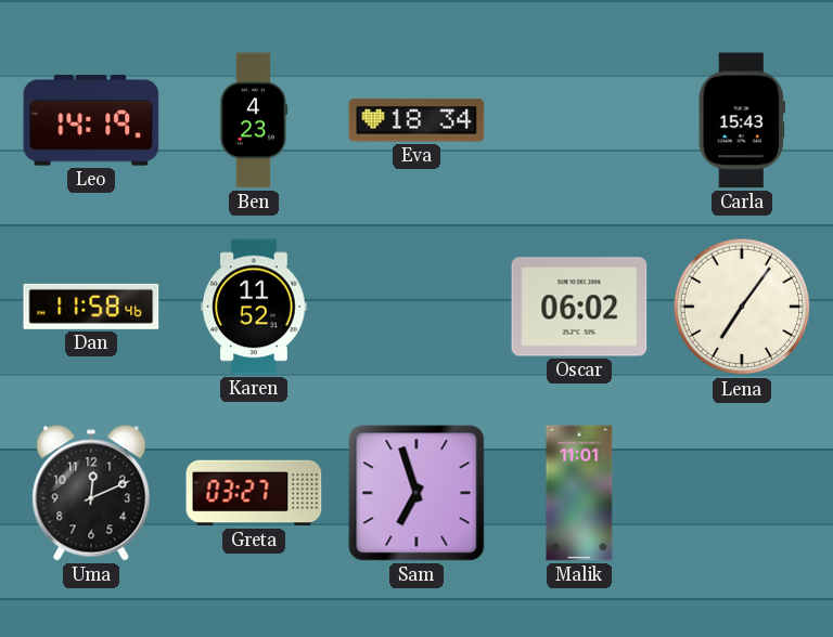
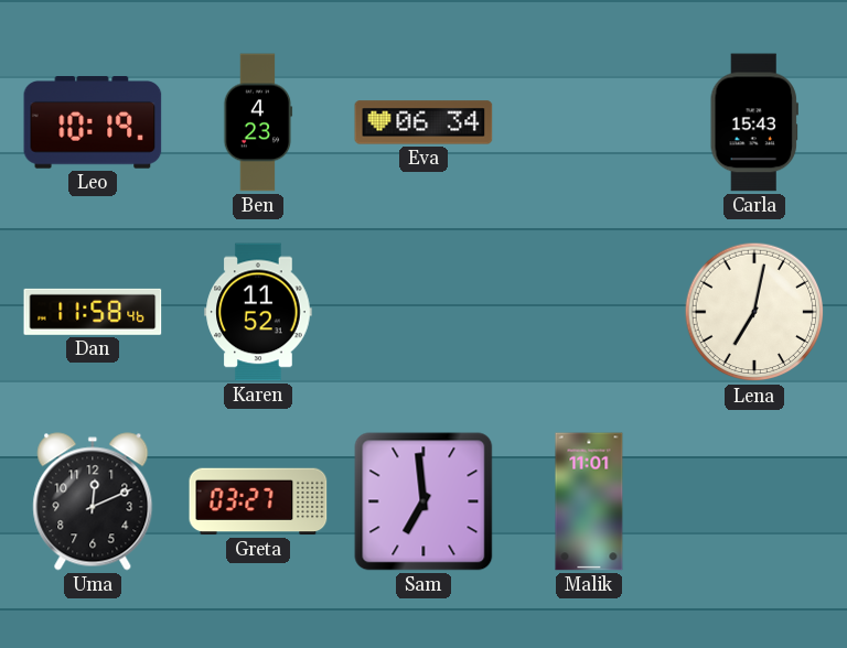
Leo: 14:19 -> 10:19
Eva: 18:34 -> 06:34
Oscar: 06:02 -> none
Lena: 7:06 -> 7:02
Sam: 6:57 -> 6:59
